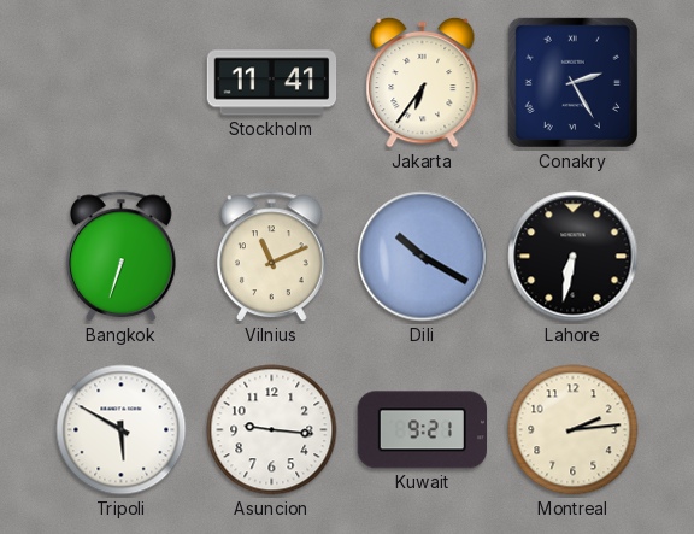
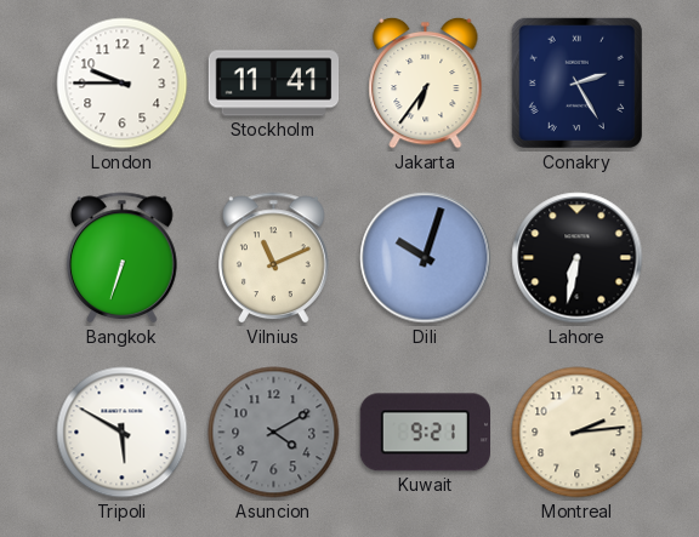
London: none -> 9:45
Dili: 10:20 -> 10:03
Asuncion: 9:16 -> 4:10
Asuncion dial: white -> grey
